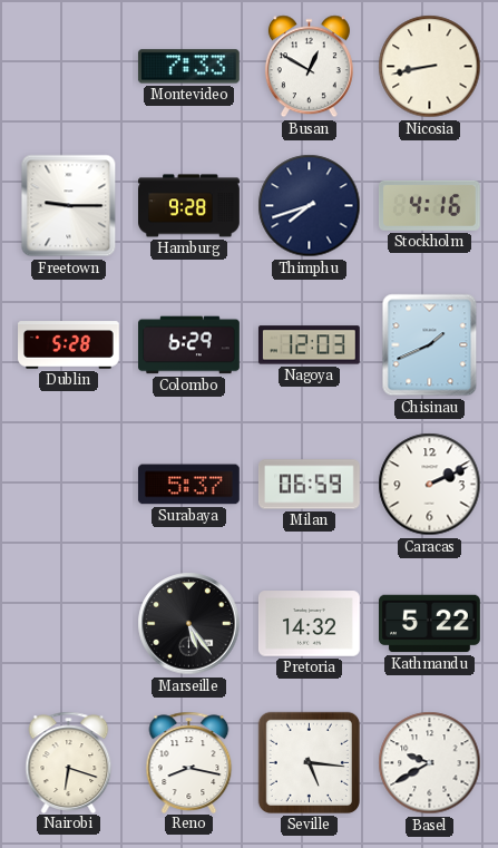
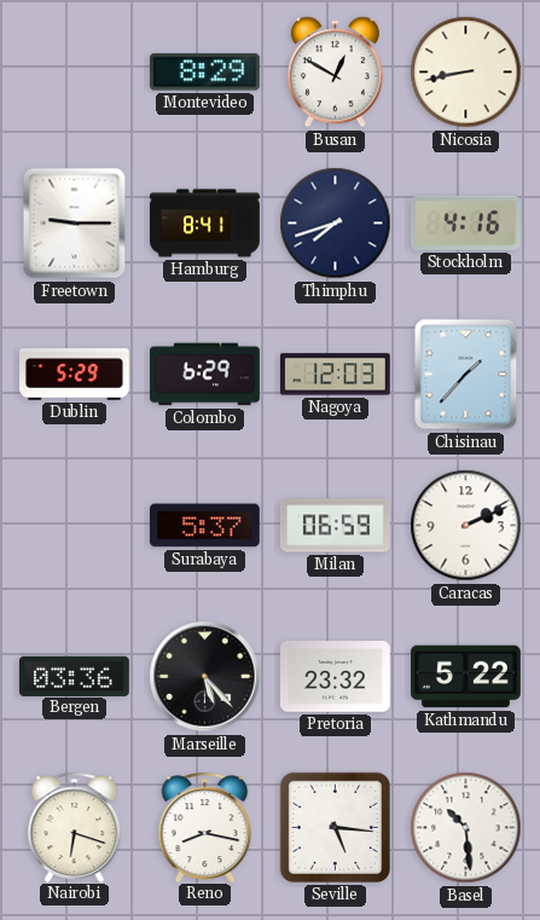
Montevideo: 7:33 -> 8:29
Hamburg: 9:28 -> 8:41
Dublin: 5:28 -> 5:29
Chisinau: 1:41 -> 1:37
Bergen: none -> 03:36
Marseille: 5:24 -> 5:23
Pretoria: 14:32 -> 23:32
Basel: 9:40 -> 10:29
